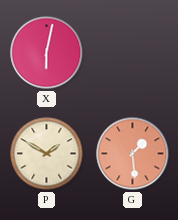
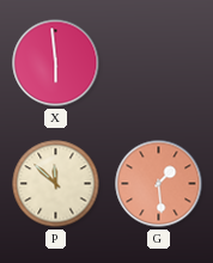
X: 6:02 -> 5:59
P: 1:50 -> 11:52
